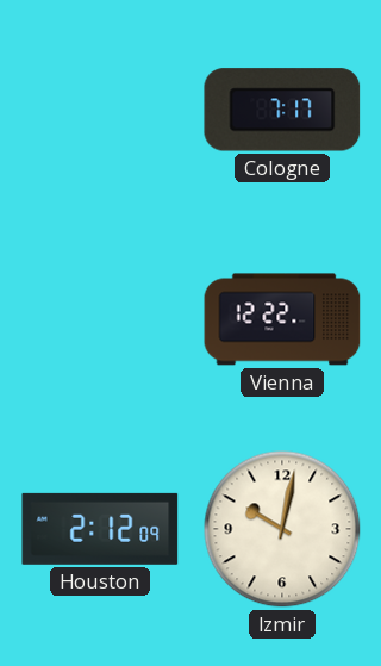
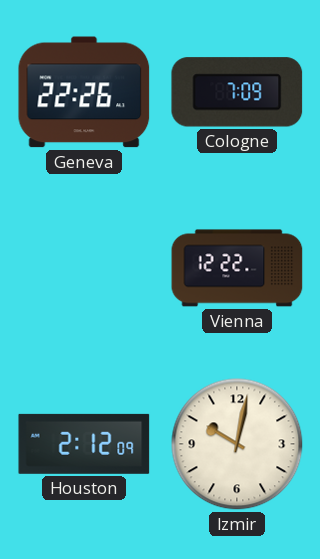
Geneva: none -> 22:26
Cologne: 7:17 -> 7:09
